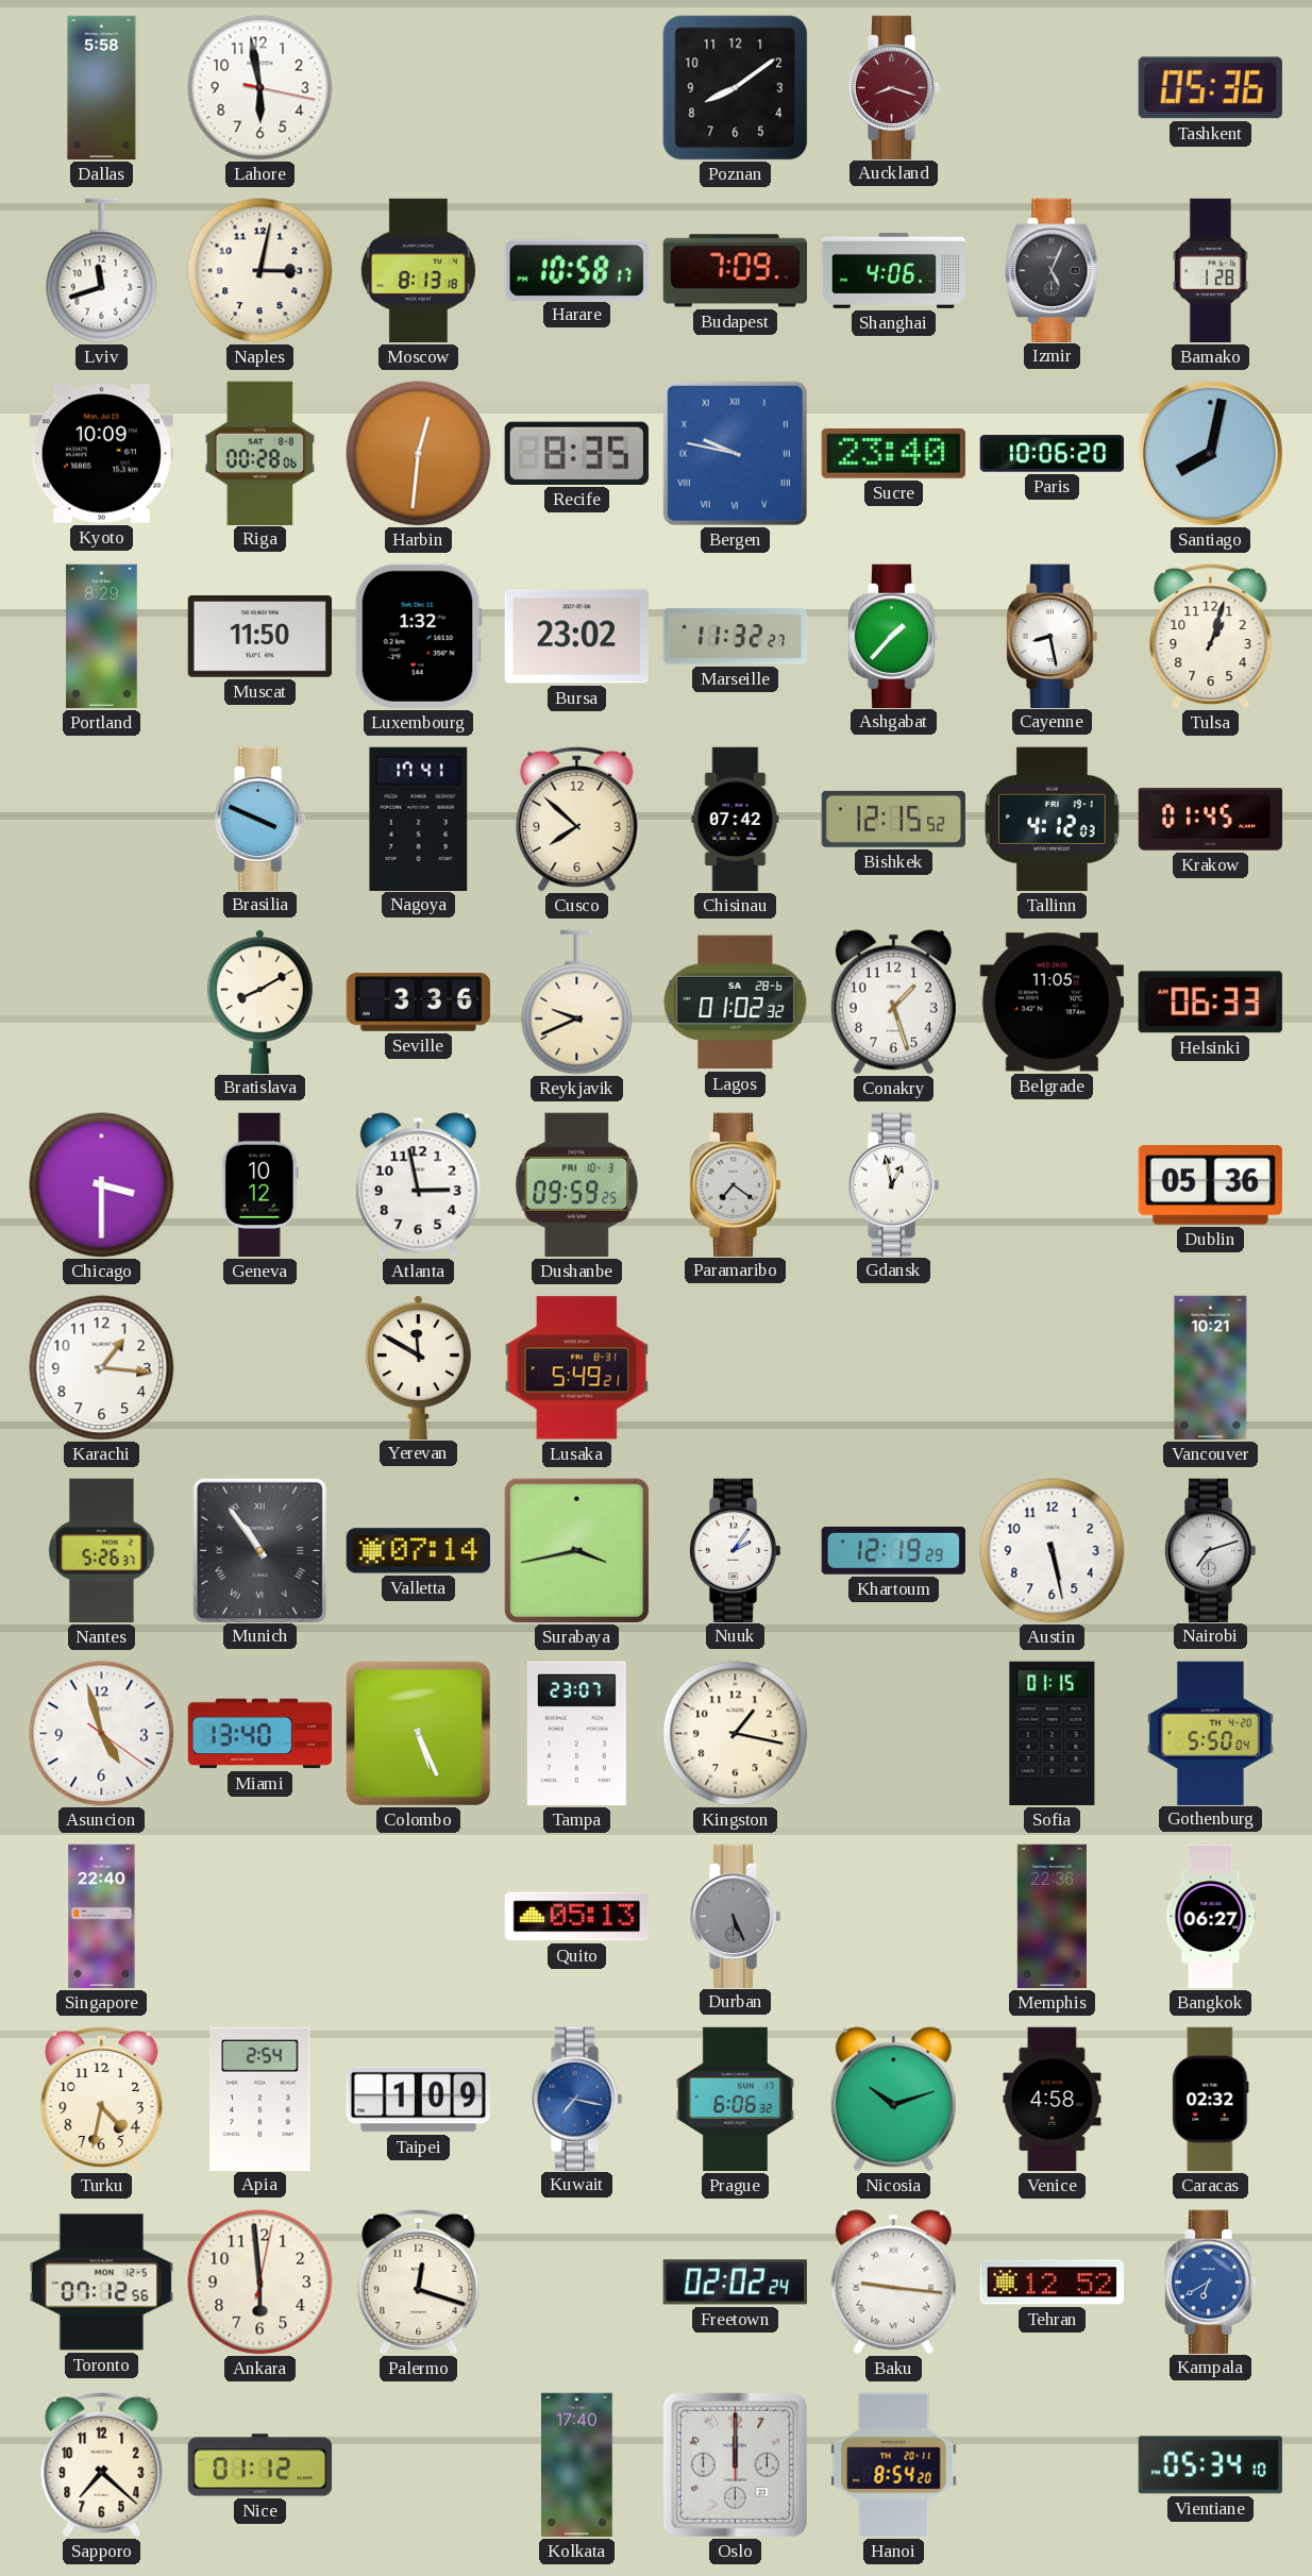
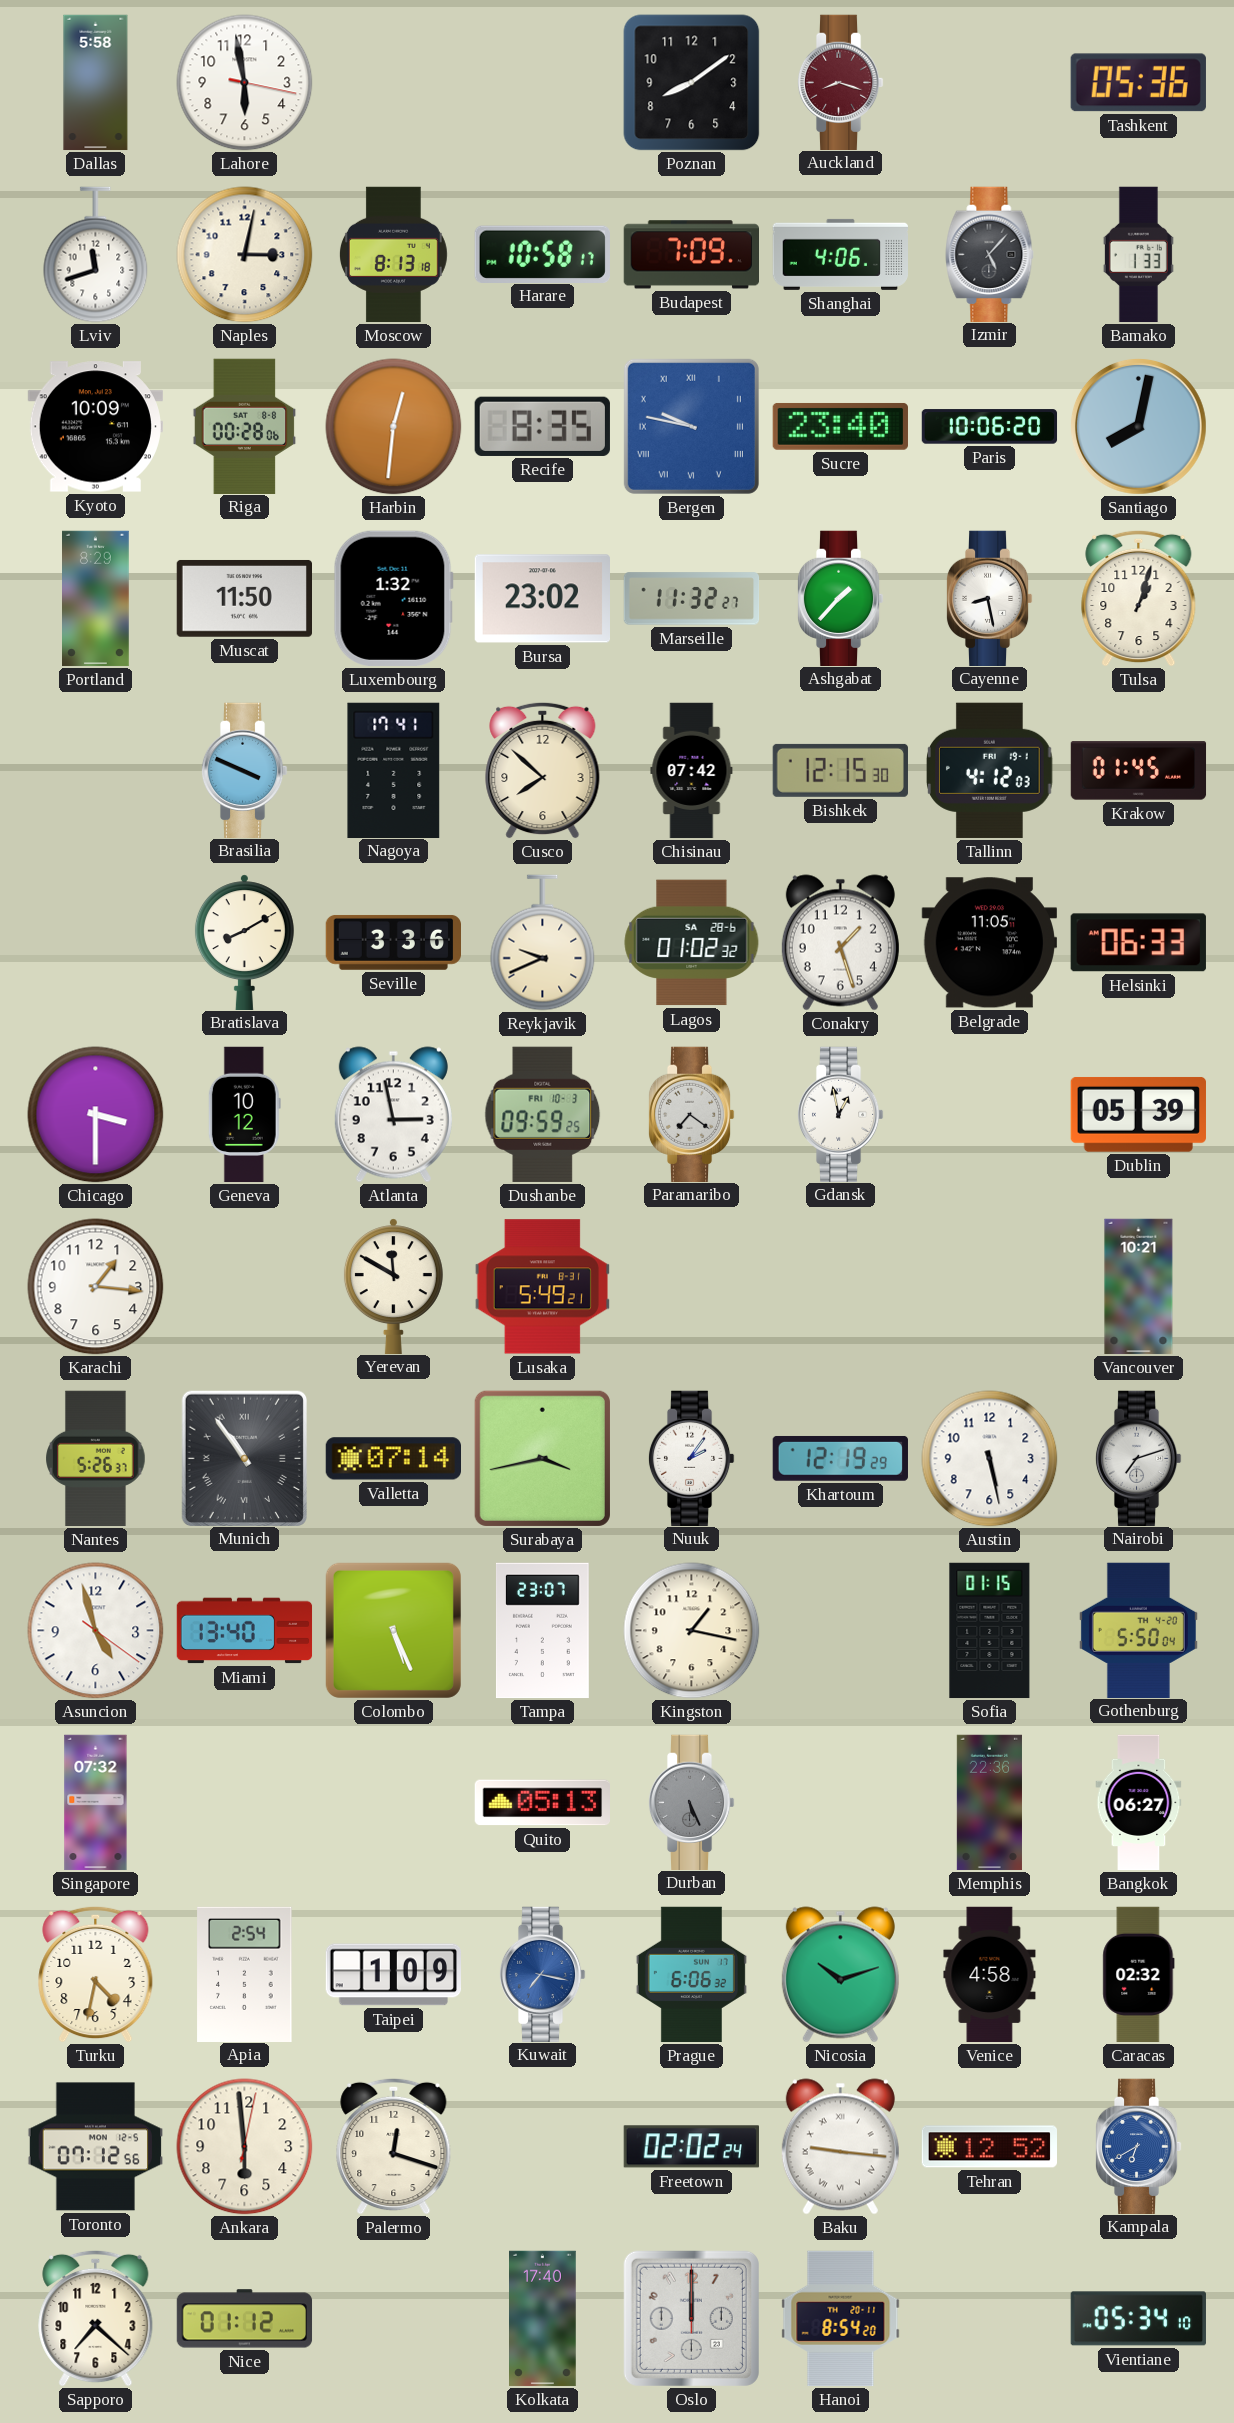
Izmir: 5:04 -> 5:07
Bamako: 1:28 -> 1:33
Bishkek: 12:15:52 -> 12:15:30
Dublin: 05:36 -> 05:39
Singapore: 22:40 -> 07:32
